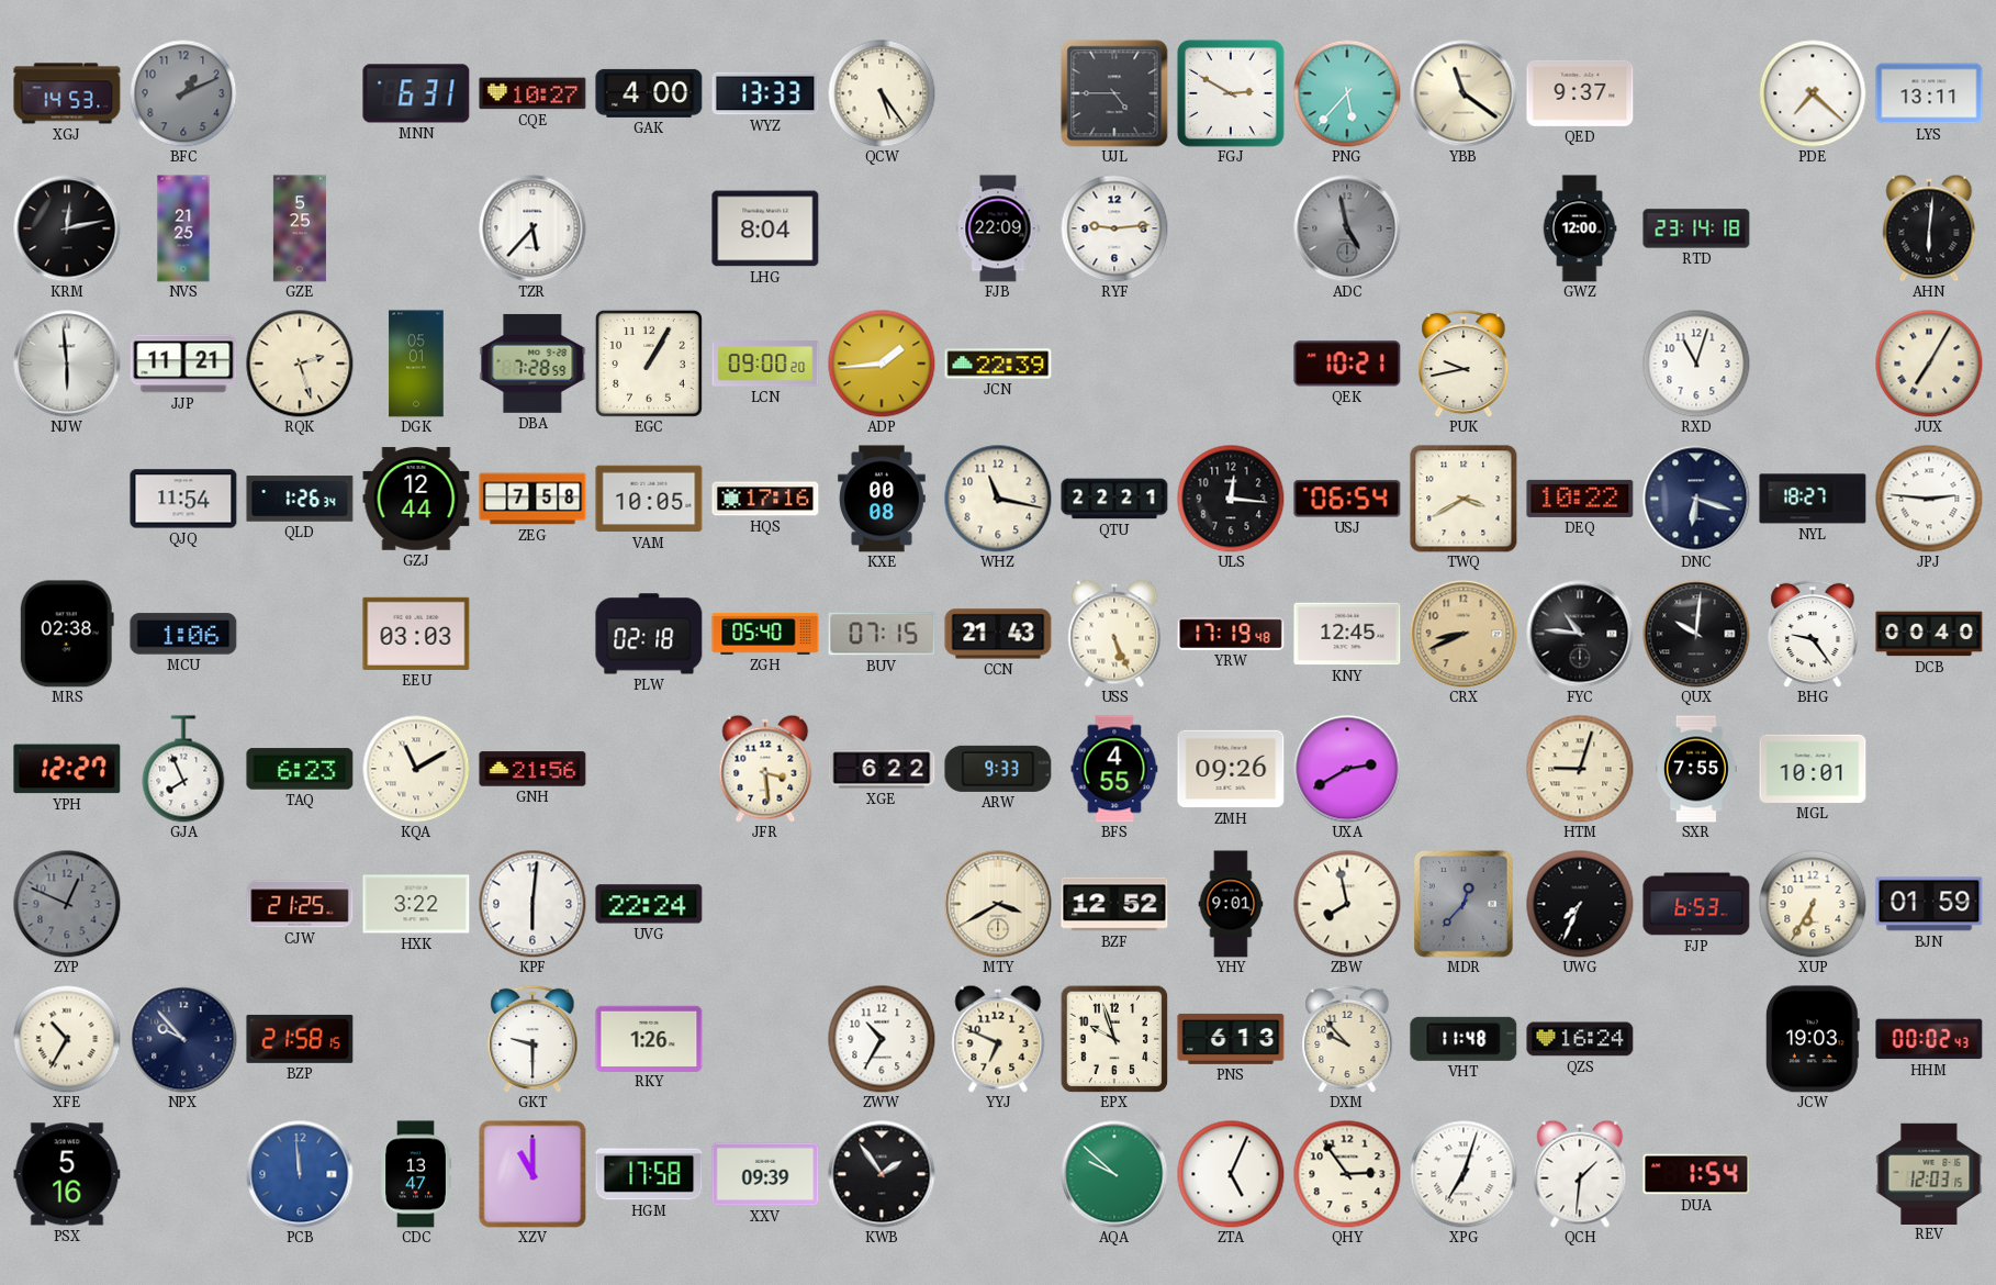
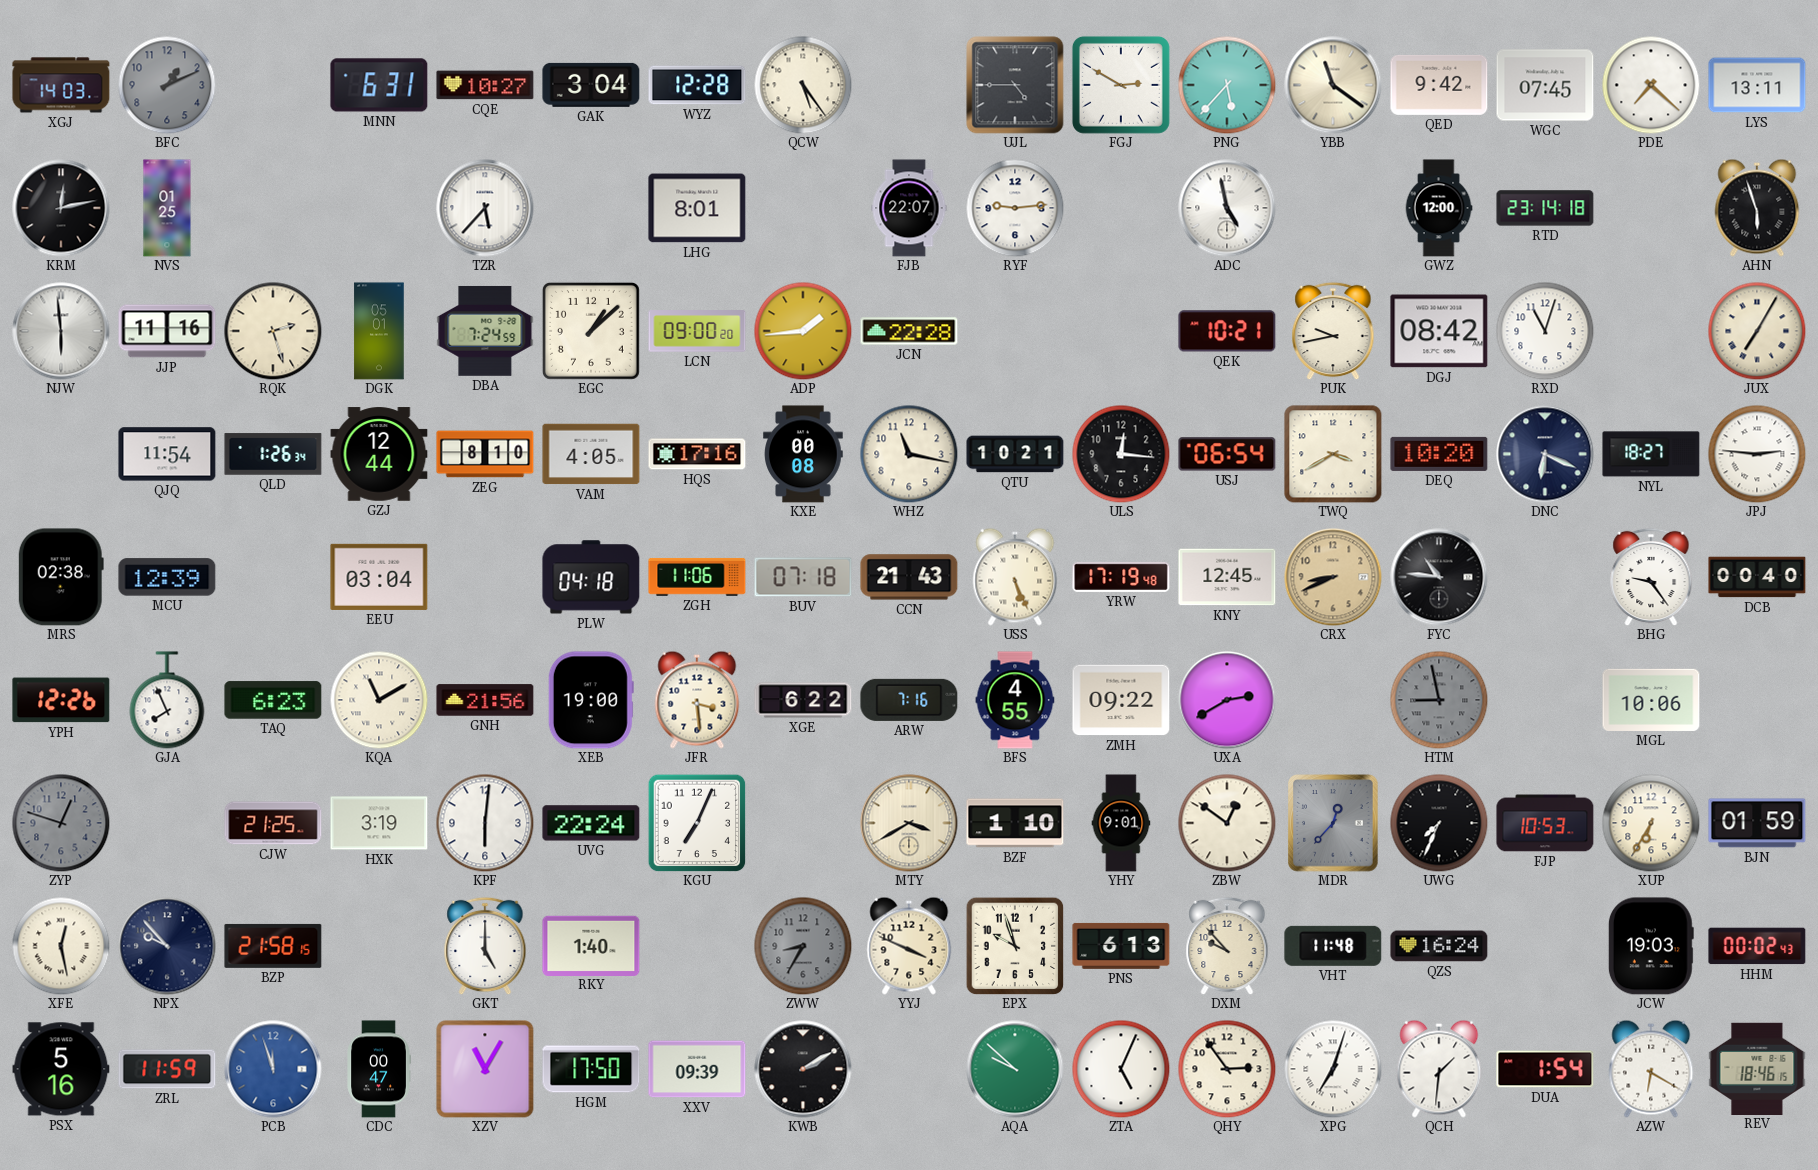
XGJ: 14:53 -> 14:03
GAK: 4:00 -> 3:04
WYZ: 13:33 -> 12:28
QED: 9:37 -> 9:42
WGC: none -> 07:45
NVS: 21:25 -> 01:25
GZE: 5:25 -> none
LHG: 8:04 -> 8:01
FJB: 22:09 -> 22:07
ADC dial: grey -> white
AHN: 6:01 -> 5:57
JJP: 11:21 -> 11:16
DBA: 7:28 -> 7:24
EGC: 1:05 -> 1:08
JCN: 22:39 -> 22:28
DGJ: none -> 08:42
ZEG: 7:58 -> 8:10
VAM: 10:05 -> 4:05
QTU: 22:21 -> 10:21
DEQ: 10:22 -> 10:20
DNC: 6:18 -> 6:19
MCU: 1:06 -> 12:39
EEU: 03:03 -> 03:04
PLW: 02:18 -> 04:18
ZGH: 05:40 -> 11:06
BUV: 07:15 -> 07:18
QUX: 10:01 -> none
YPH: 12:27 -> 12:26
XEB: none -> 19:00
ARW: 9:33 -> 7:16
ZMH: 09:26 -> 09:22
HTM: 9:03 -> 8:58
HTM dial: cream -> grey
SXR: 7:55 -> none
MGL: 10:01 -> 10:06
ZYP: 12:49 -> 12:48
HXK: 3:22 -> 3:19
KGU: none -> 7:04
BZF: 12:52 -> 1:10
ZBW: 7:58 -> 12:51
FJP: 6:53 -> 10:53
XFE: 10:35 -> 12:28
GKT: 9:30 -> 5:00
RKY: 1:26 -> 1:40
ZWW: 10:35 -> 8:35
ZWW dial: white -> grey
YYJ: 6:49 -> 3:49
ZRL: none -> 11:59
PCB: 11:59 -> 11:57
CDC: 13:47 -> 00:47
XZV: 11:00 -> 11:05
HGM: 17:58 -> 17:50
KWB: 1:54 -> 2:10
AZW: none -> 6:20
REV: 12:03 -> 18:46
